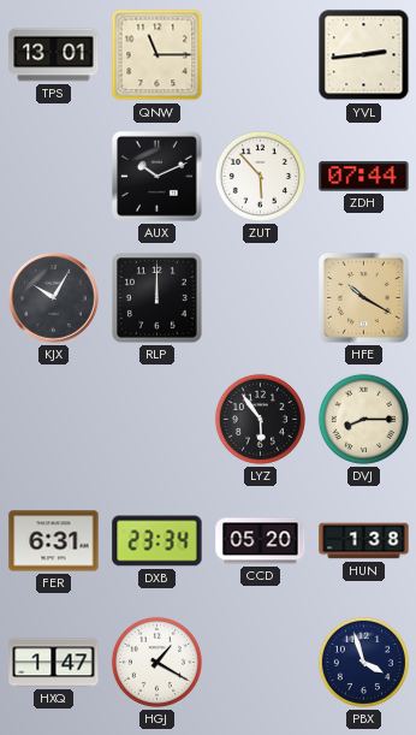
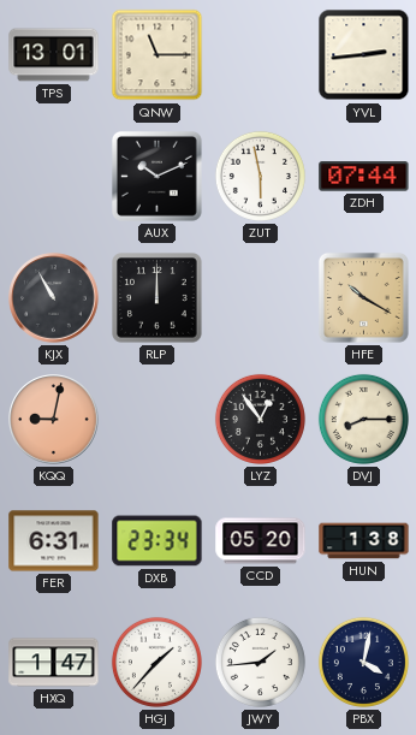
ZUT: 5:53 -> 5:58
KJX: 10:05 -> 10:55
KQQ: none -> 9:02
LYZ: 5:54 -> 12:54
HGJ: 1:20 -> 1:37
JWY: none -> 1:44
PBX: 3:57 -> 4:02
